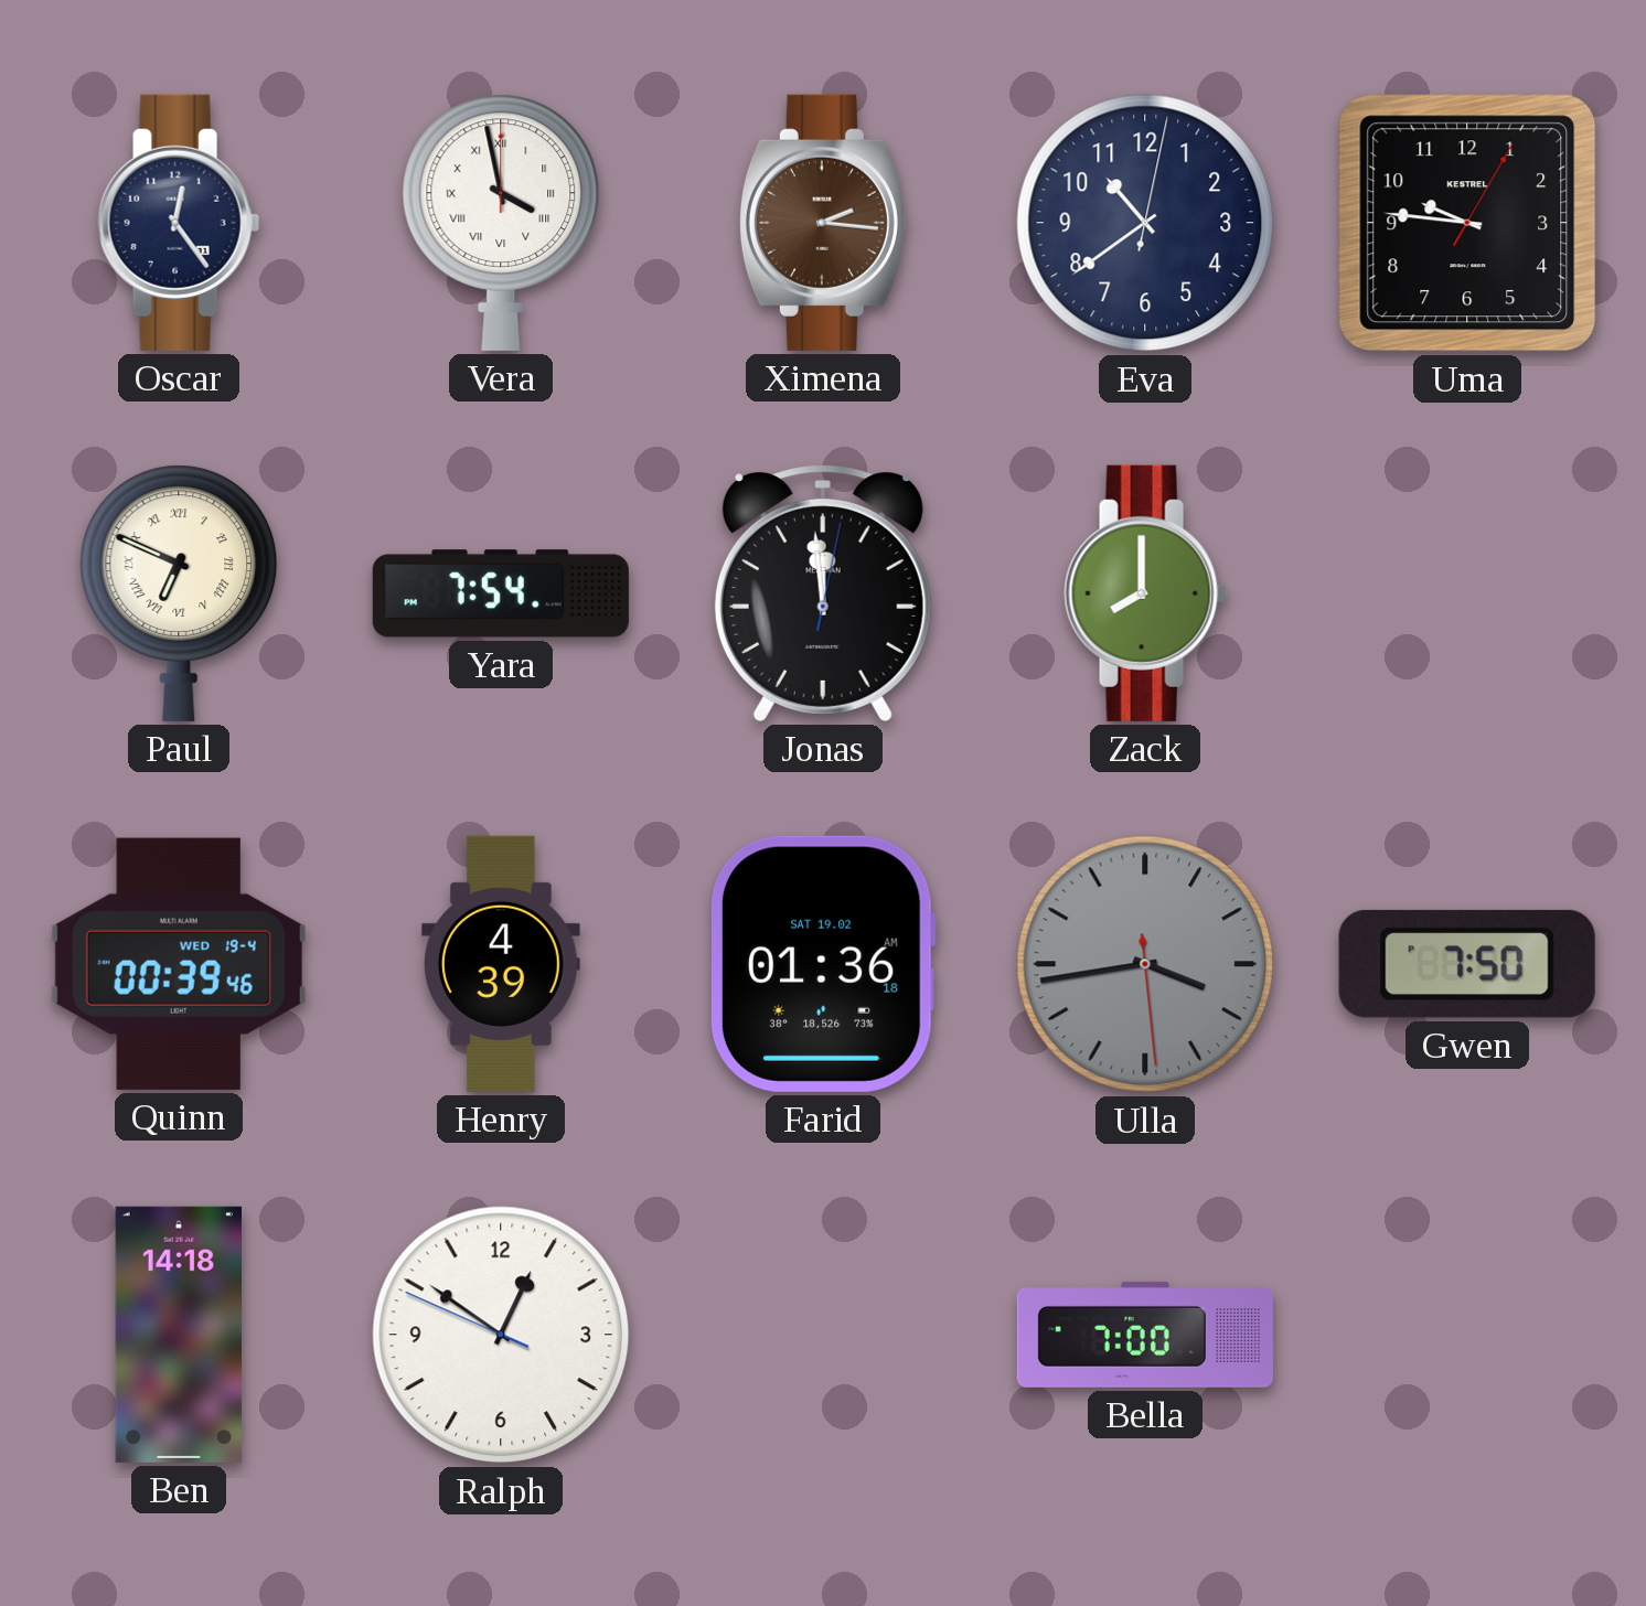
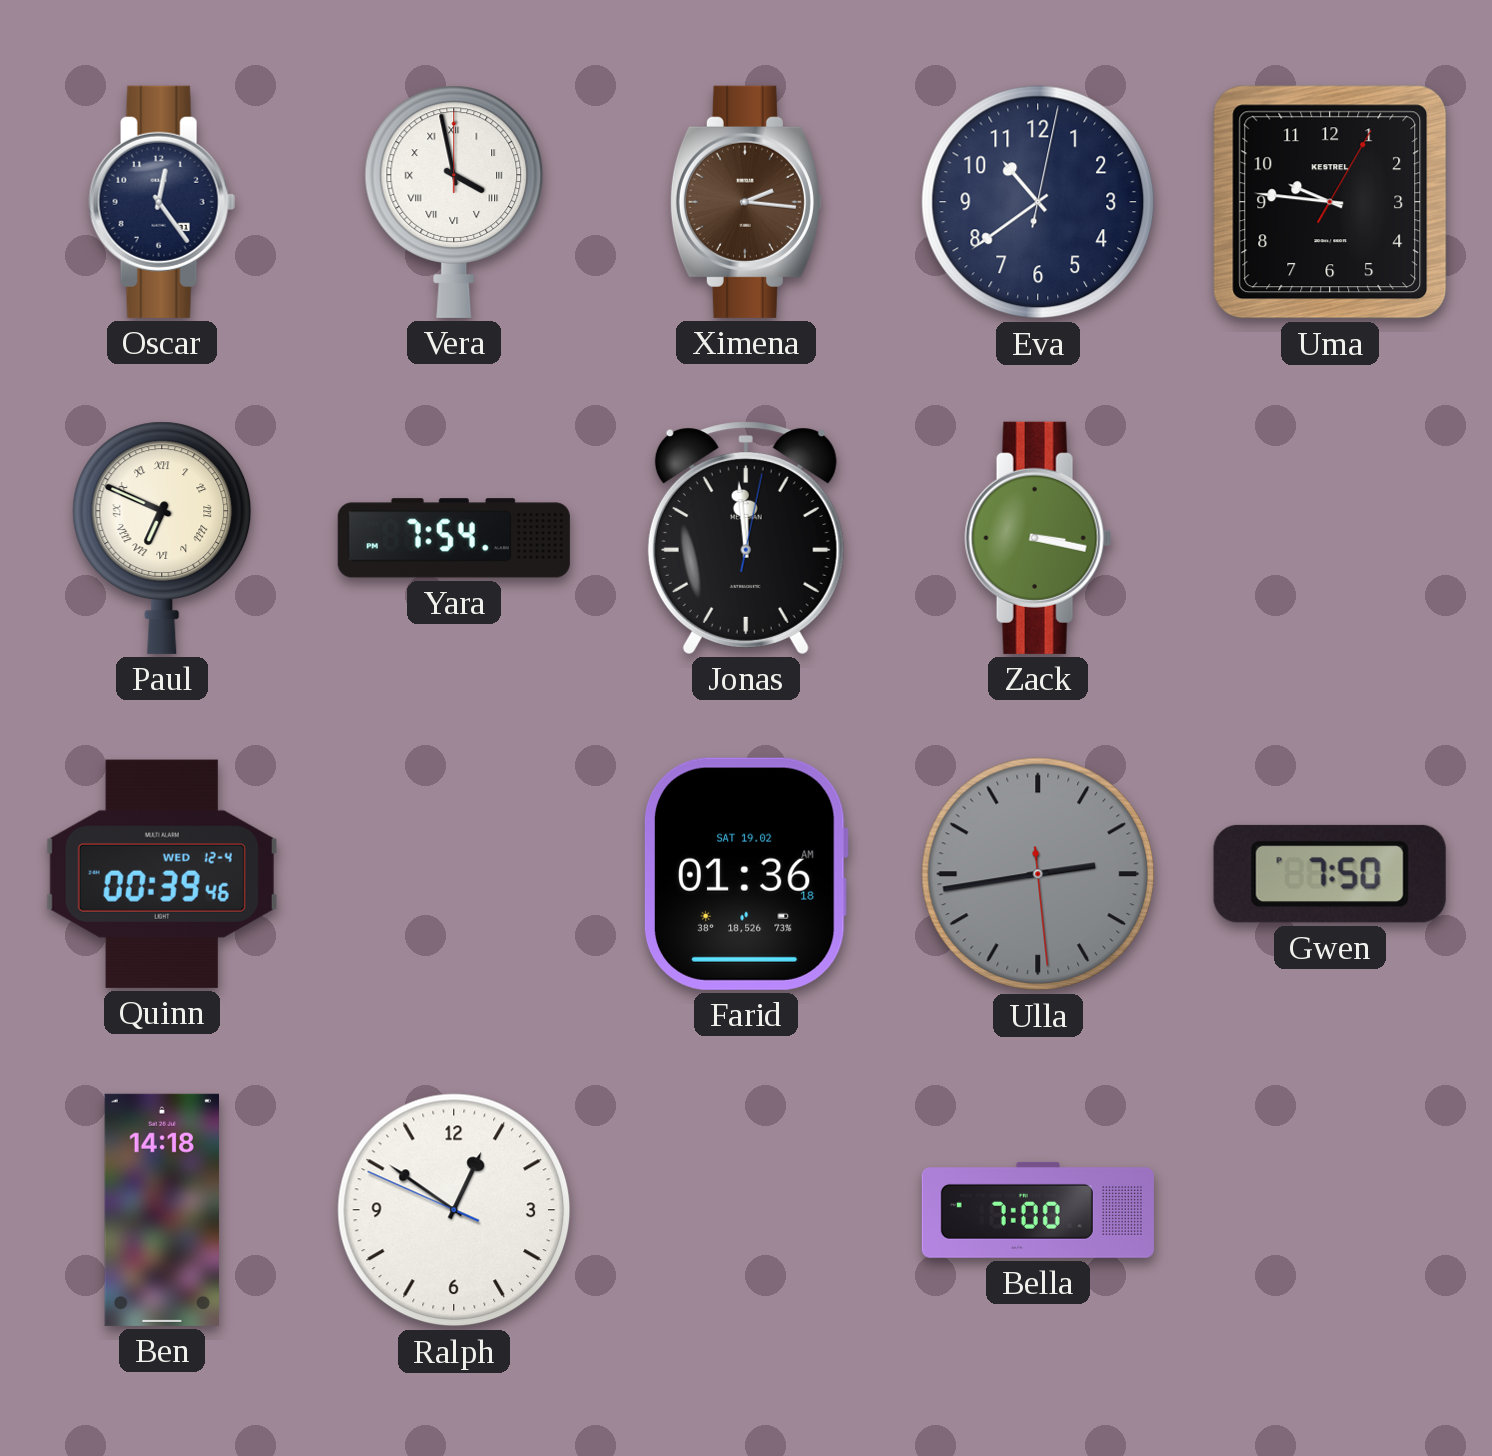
Zack: 8:00 -> 3:17
Quinn date: WED 19-4 -> WED 12-4
Henry: 4:39 -> none
Ulla: 3:43 -> 2:43
